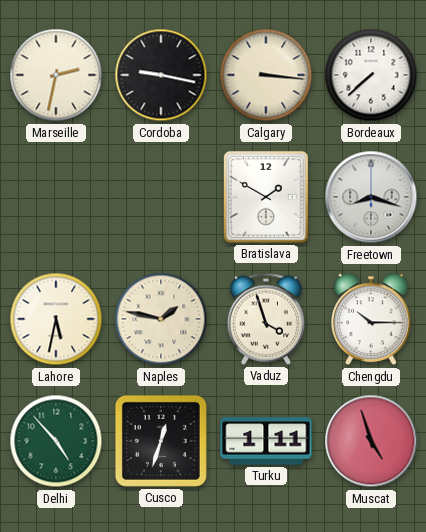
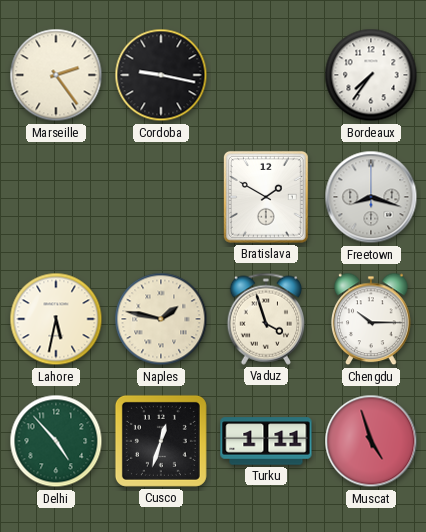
Marseille: 2:32 -> 2:24
Calgary: 3:16 -> none
Bordeaux: 7:38 -> 7:36
